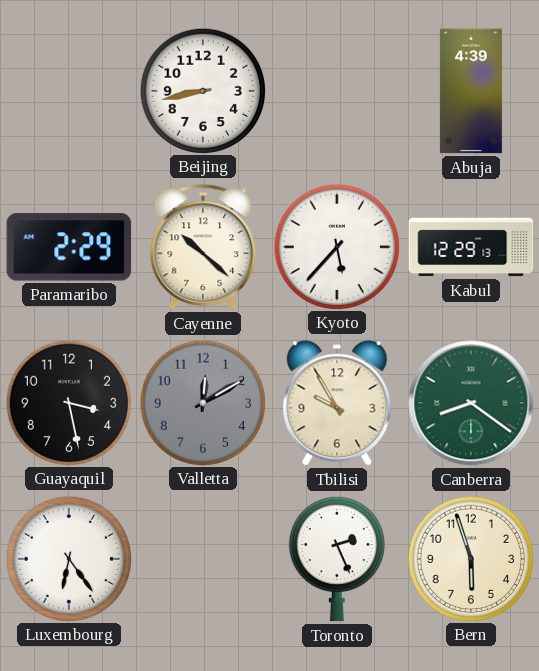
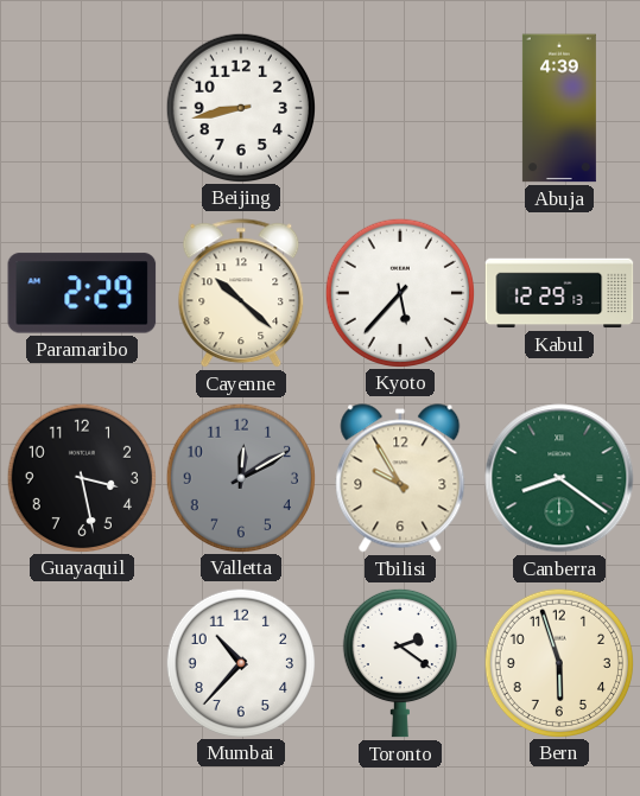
Luxembourg: 6:24 -> none
Mumbai: none -> 10:37
Toronto: 2:26 -> 2:21
